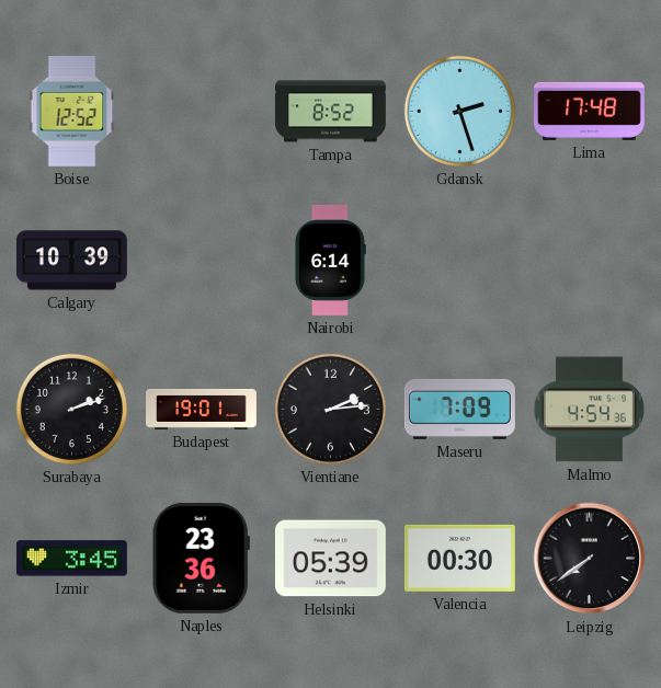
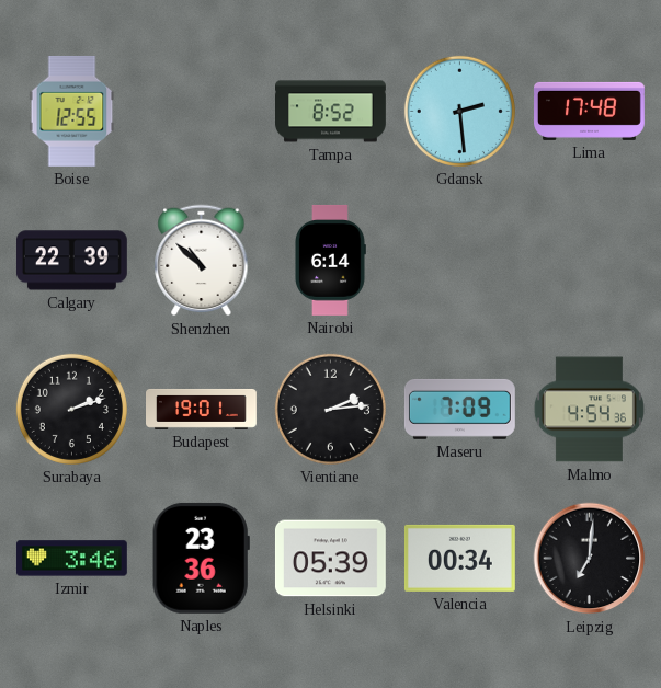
Boise: 12:52 -> 12:55
Gdansk: 2:27 -> 2:29
Calgary: 10:39 -> 22:39
Shenzhen: none -> 10:52
Izmir: 3:45 -> 3:46
Valencia: 00:30 -> 00:34
Leipzig: 7:39 -> 7:01
